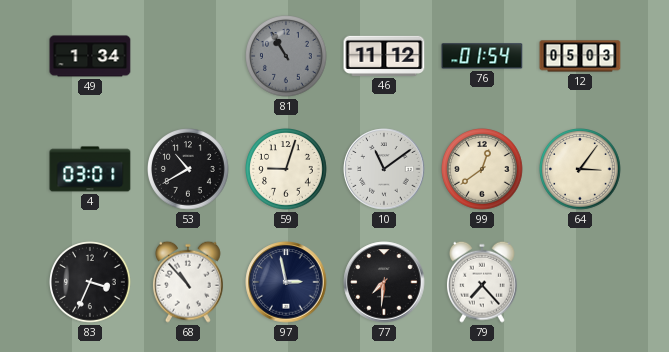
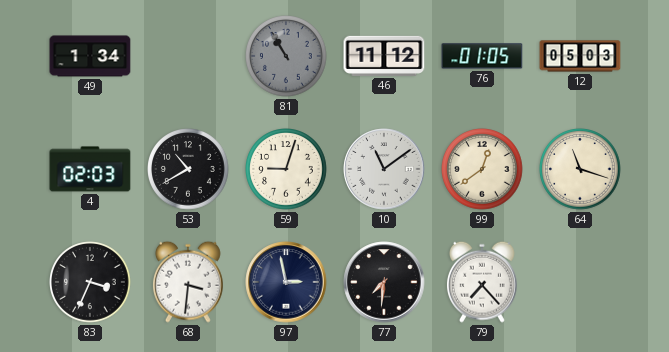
76: 01:54 -> 01:05
4: 03:01 -> 02:03
64: 3:06 -> 11:18
68: 10:53 -> 3:31
